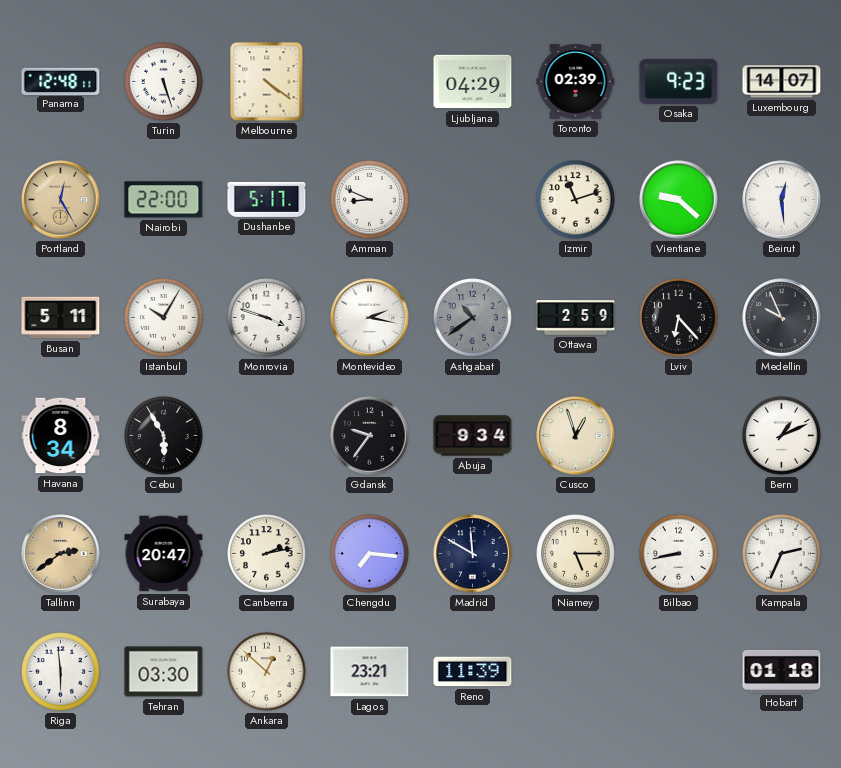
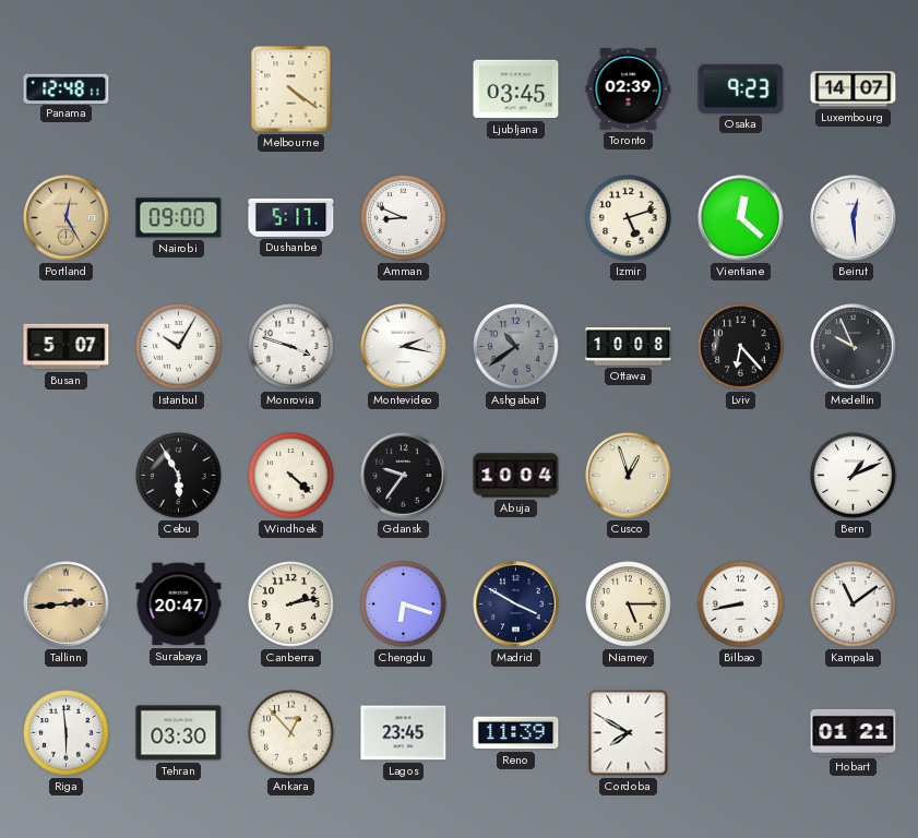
Turin: 5:27 -> none
Ljubljana: 04:29 -> 03:45
Nairobi: 22:00 -> 09:00
Izmir: 11:12 -> 5:12
Vientiane: 9:22 -> 12:22
Busan: 5:11 -> 5:07
Ottawa: 2:59 -> 10:08
Havana: 8:34 -> none
Windhoek: none -> 4:22
Abuja: 9:34 -> 10:04
Tallinn: 2:39 -> 2:44
Chengdu: 7:16 -> 6:18
Madrid: 11:50 -> 3:50
Kampala: 2:34 -> 11:09
Ankara: 12:52 -> 12:53
Lagos: 23:21 -> 23:45
Cordoba: none -> 7:50
Hobart: 01:18 -> 01:21
